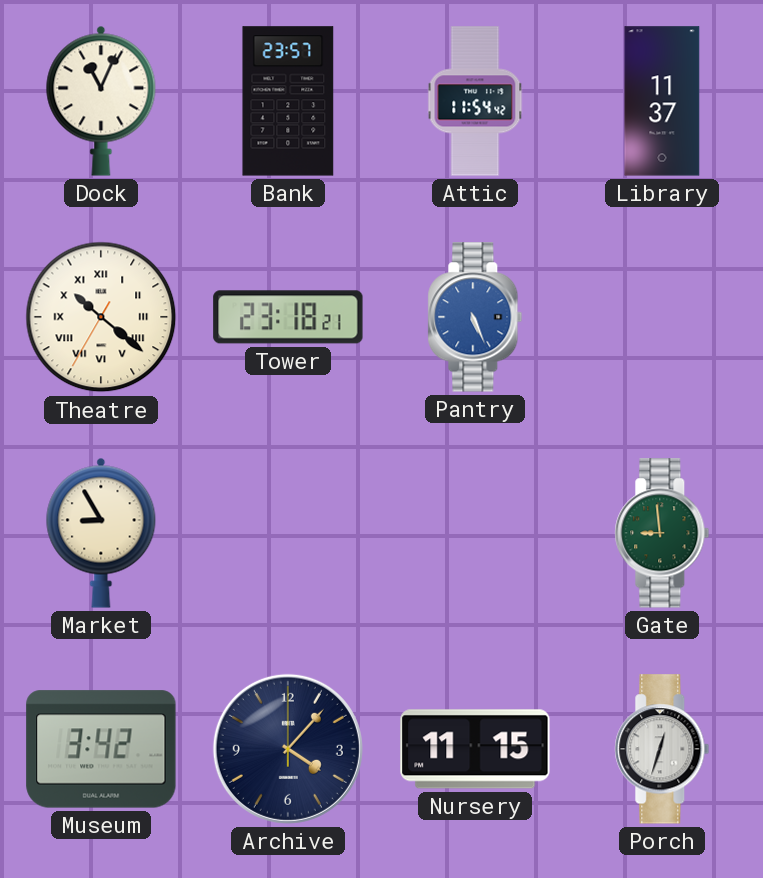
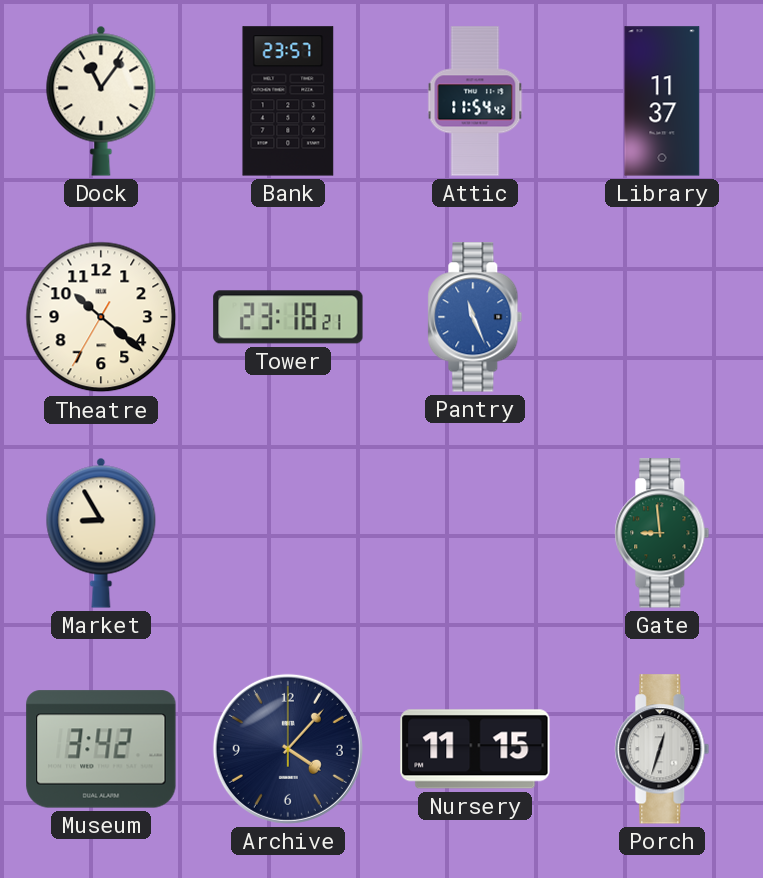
Dock: 11:04 -> 11:06
Theatre numerals: Roman -> Arabic
Pantry: 5:26 -> 11:26
